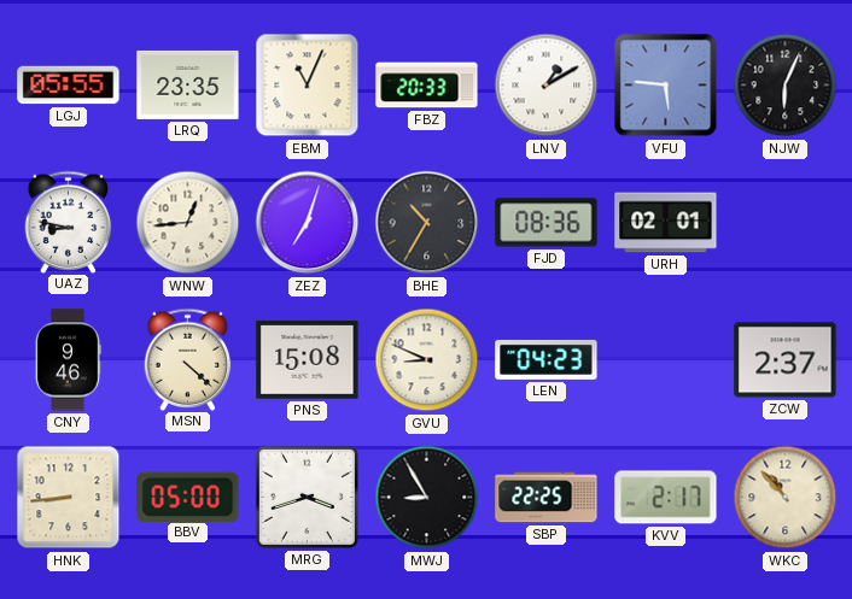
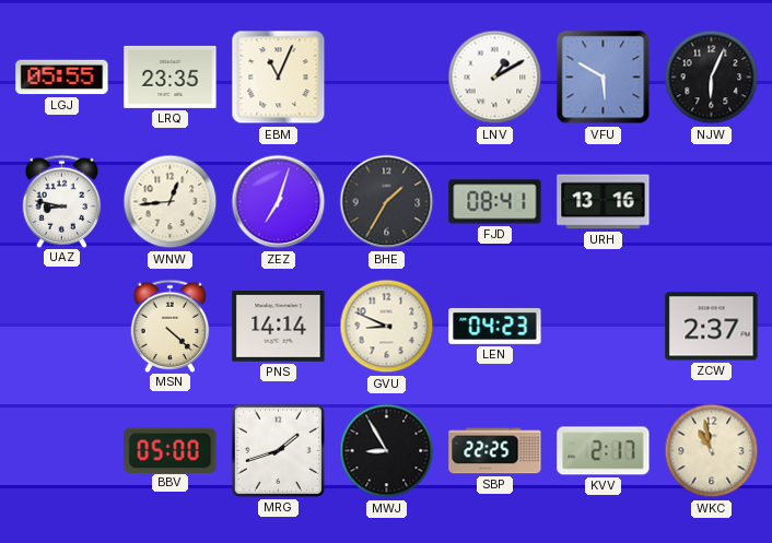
FBZ: 20:33 -> none
VFU: 5:46 -> 5:50
BHE: 10:35 -> 1:35
FJD: 08:36 -> 08:41
URH: 02:01 -> 13:16
CNY: 9:46 -> none
PNS: 15:08 -> 14:14
HNK: 8:44 -> none
MRG: 3:42 -> 1:42
WKC: 10:53 -> 10:58
